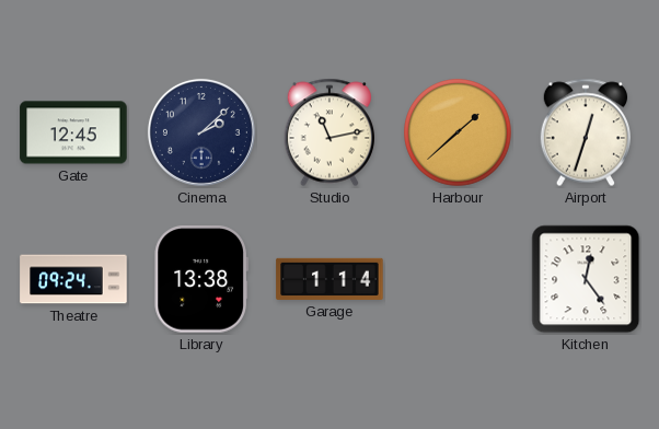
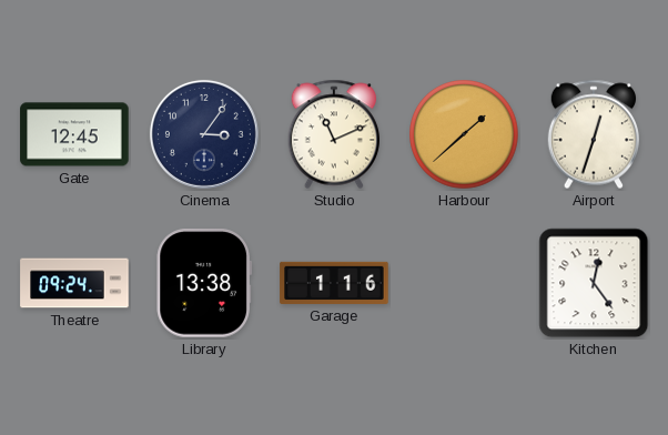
Cinema: 2:08 -> 3:06
Studio: 11:13 -> 11:11
Garage: 1:14 -> 1:16
